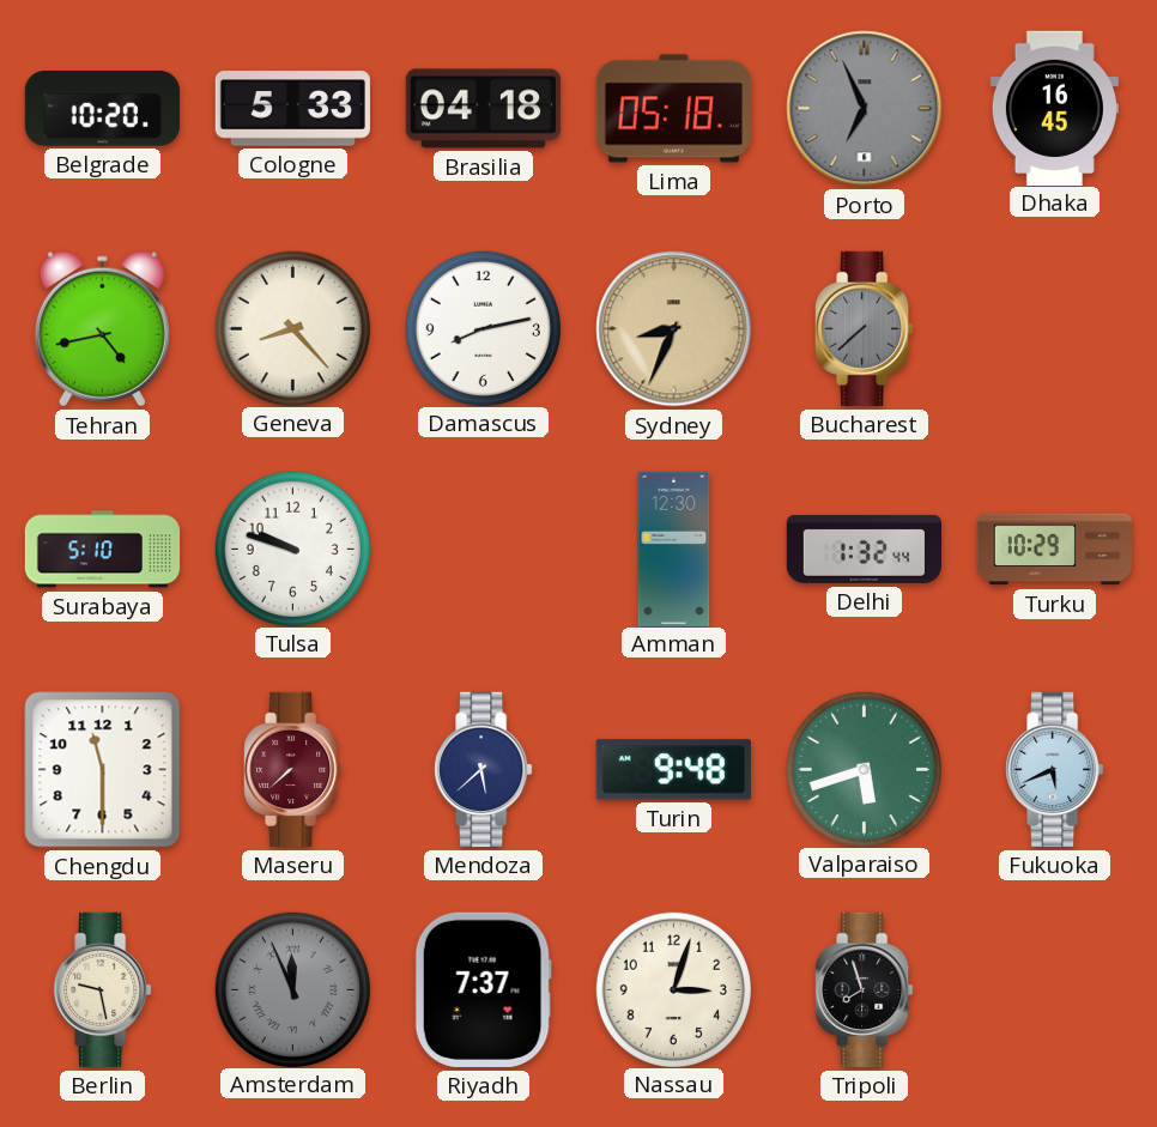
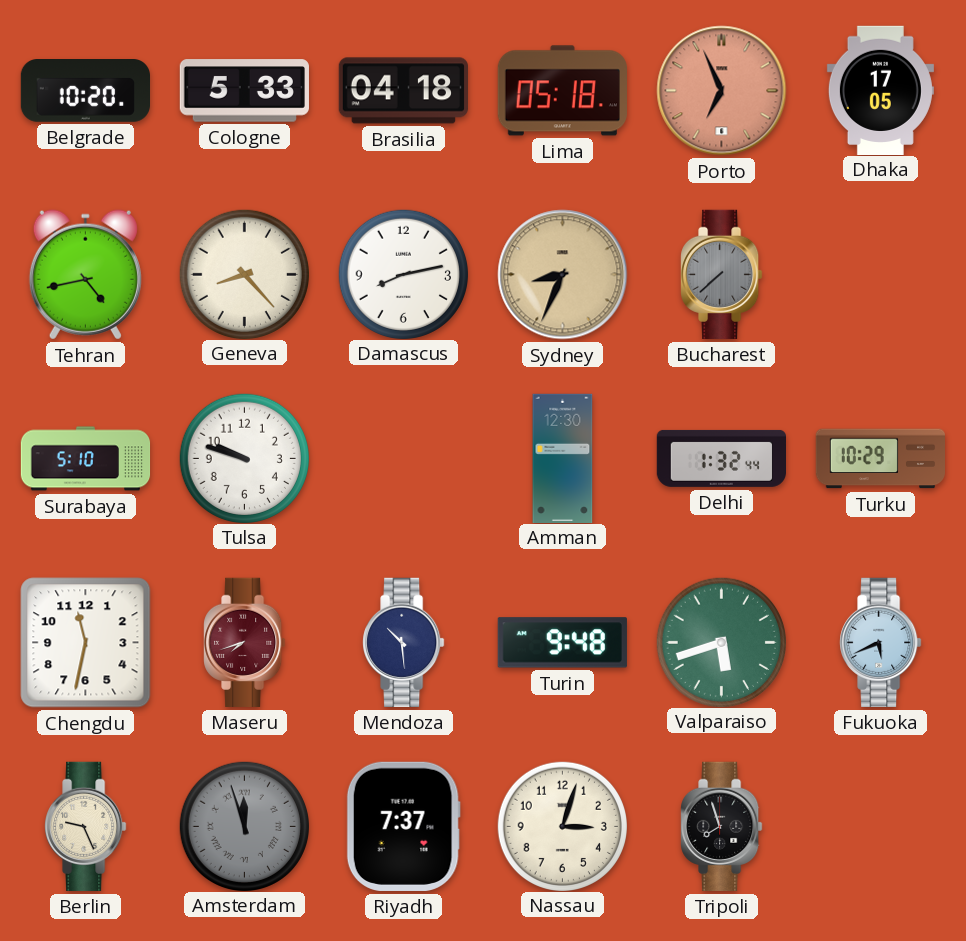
Porto dial: grey -> salmon
Dhaka: 16:45 -> 17:05
Chengdu: 11:30 -> 11:32
Maseru: 7:38 -> 7:42
Mendoza: 5:38 -> 10:29
Berlin: 9:28 -> 9:26
Amsterdam: 11:56 -> 11:57
